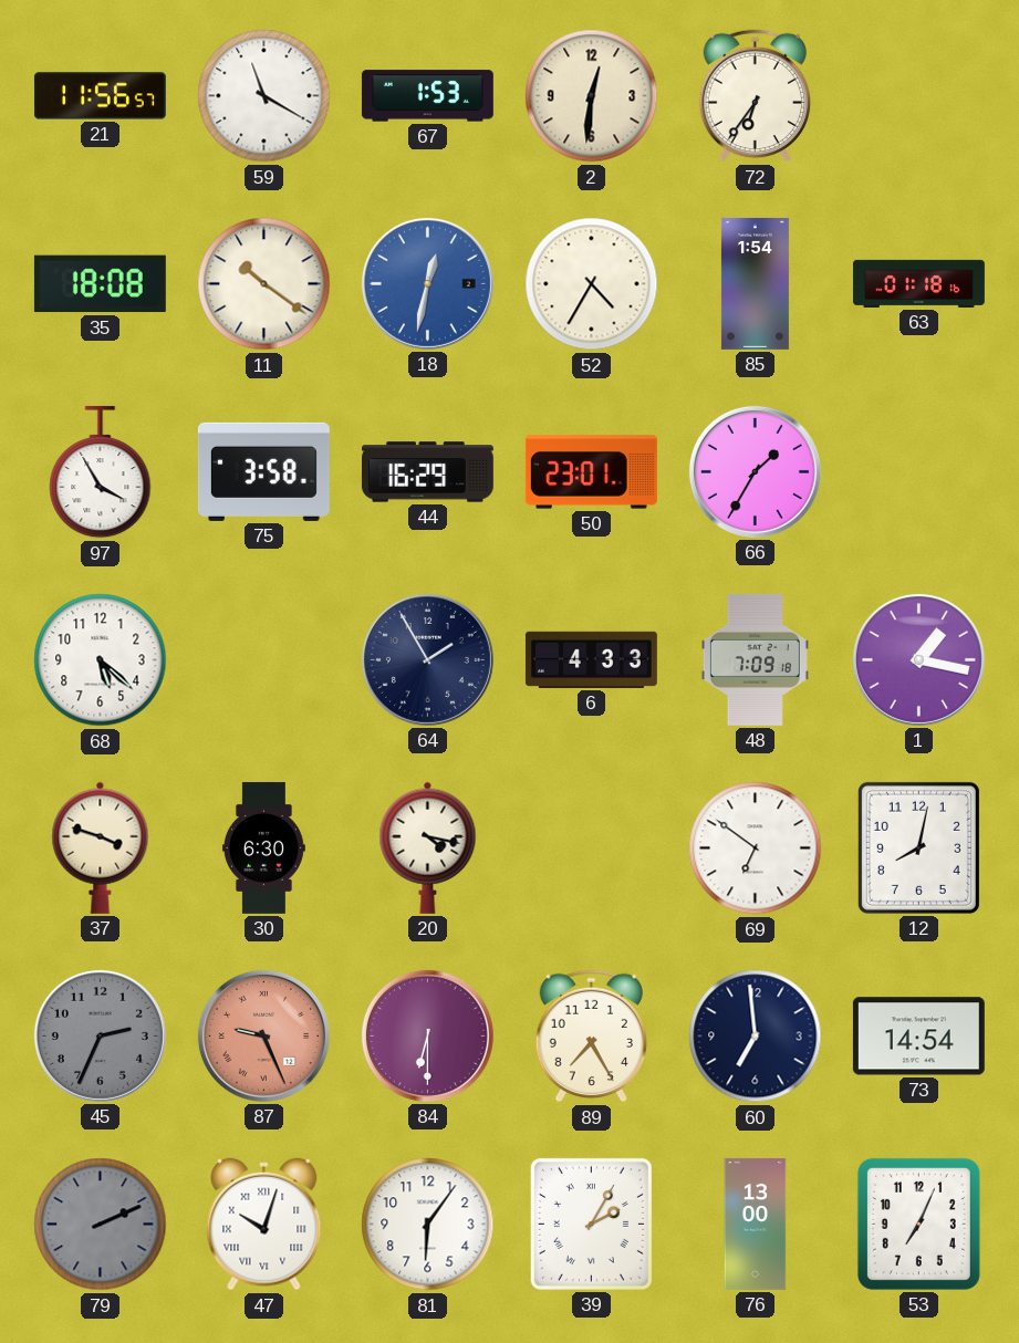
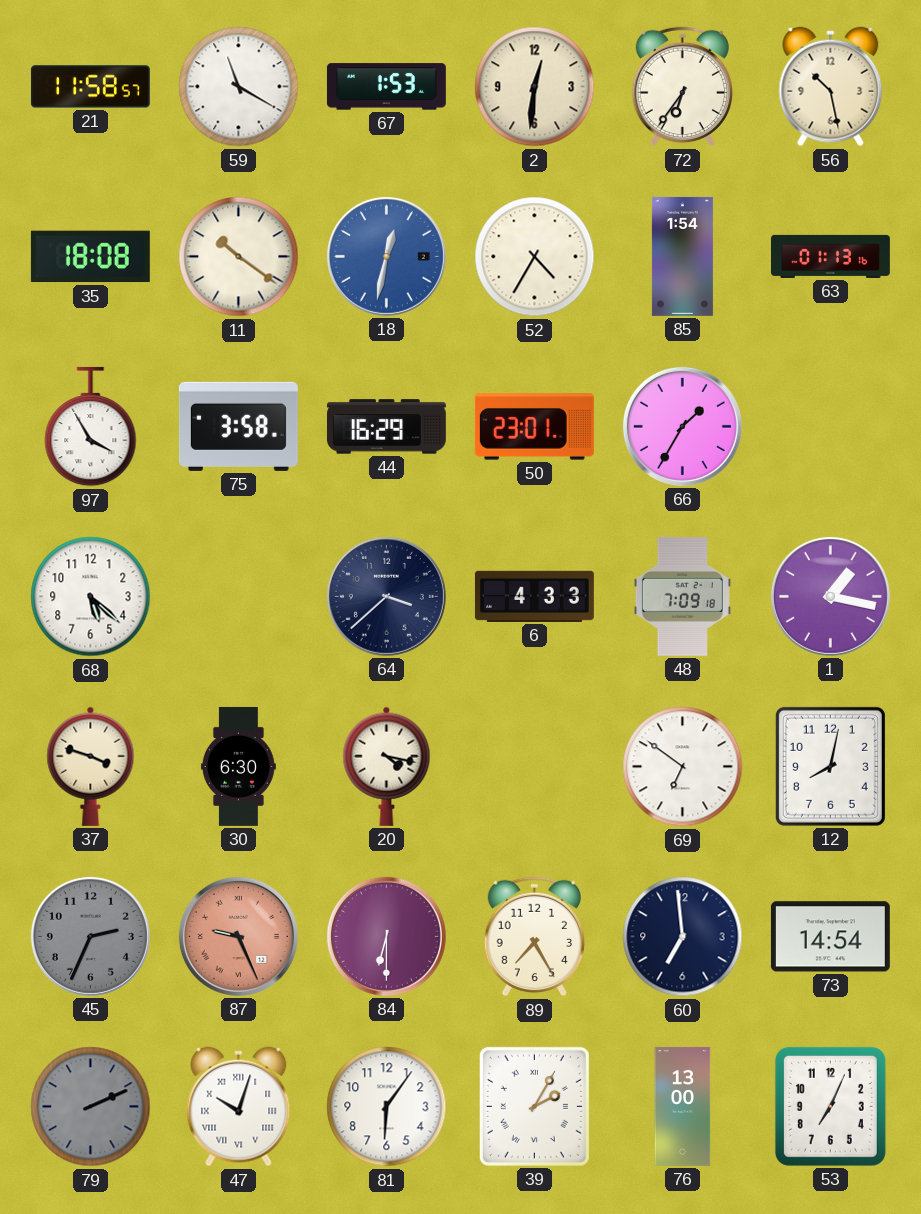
21: 11:56 -> 11:58
56: none -> 10:28
63: 01:18 -> 01:13
64: 1:55 -> 3:38
